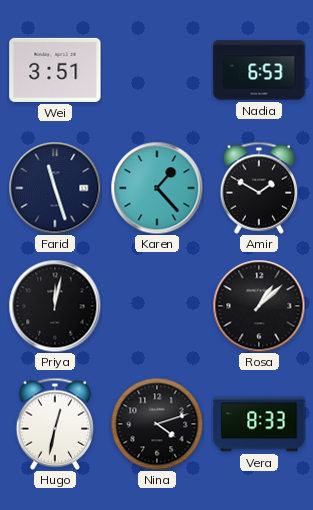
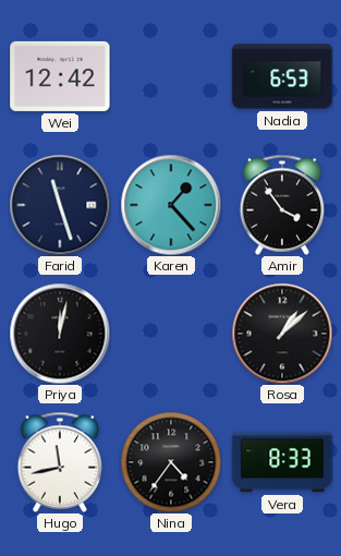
Wei: 3:51 -> 12:42
Amir: 1:50 -> 3:54
Hugo: 12:32 -> 11:43
Nina: 4:12 -> 4:36
